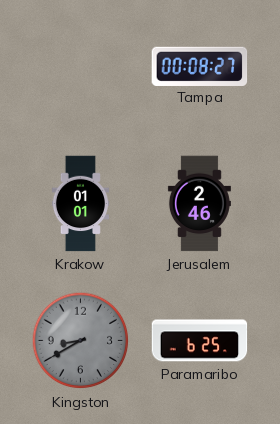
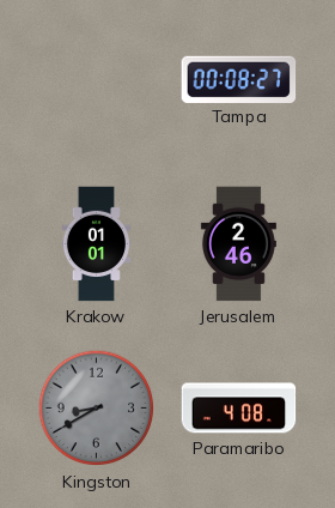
Paramaribo: 6:25 -> 4:08
